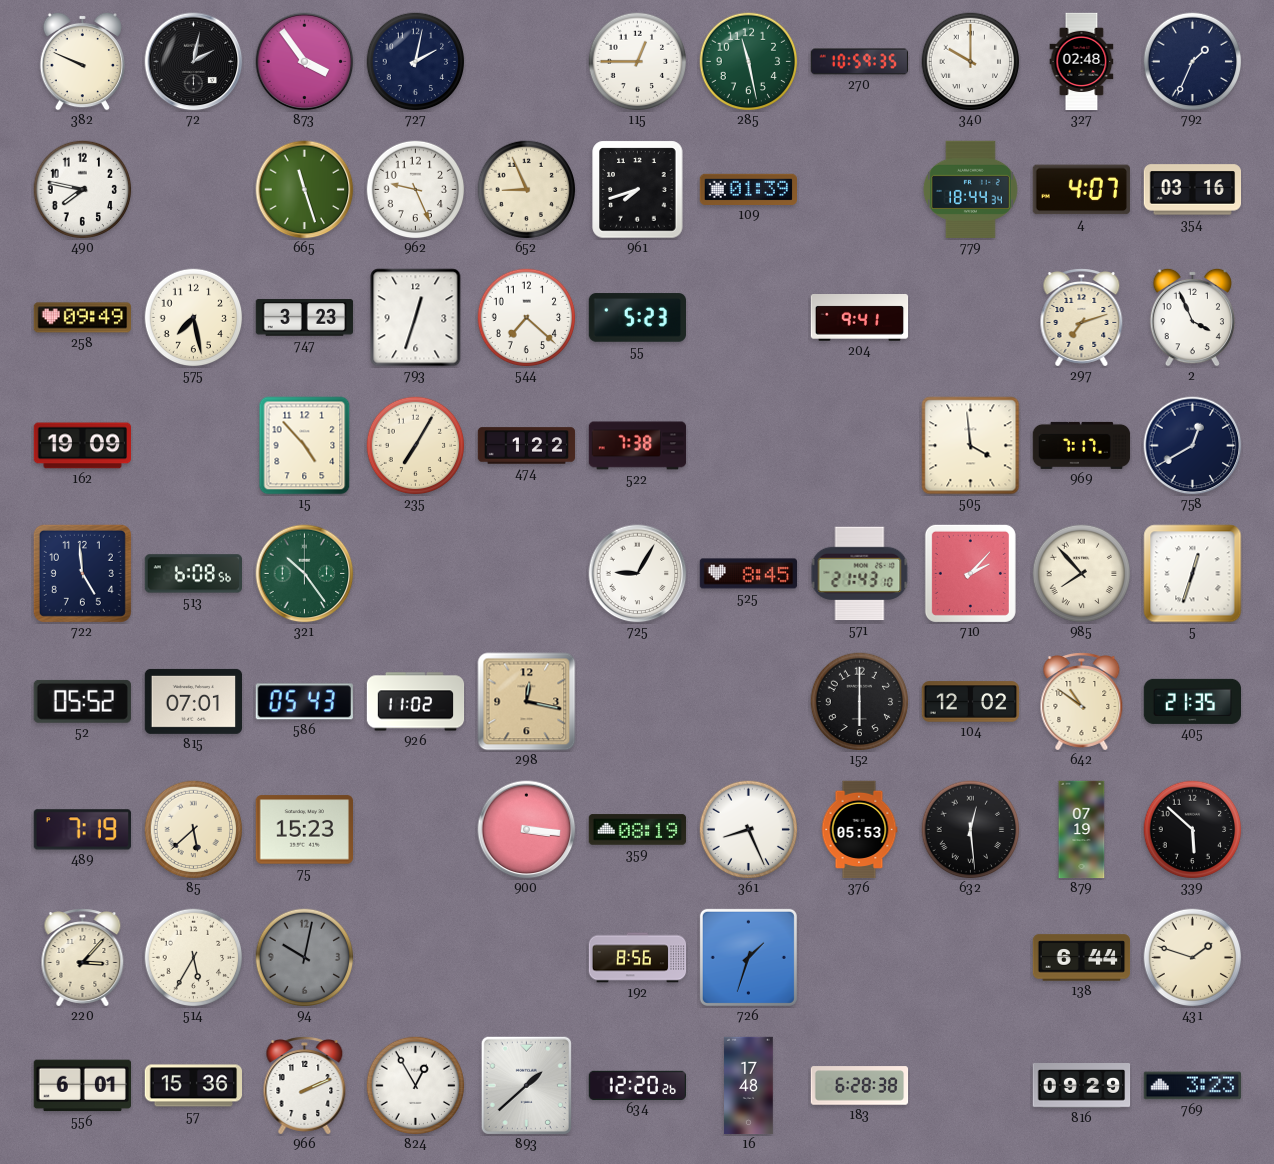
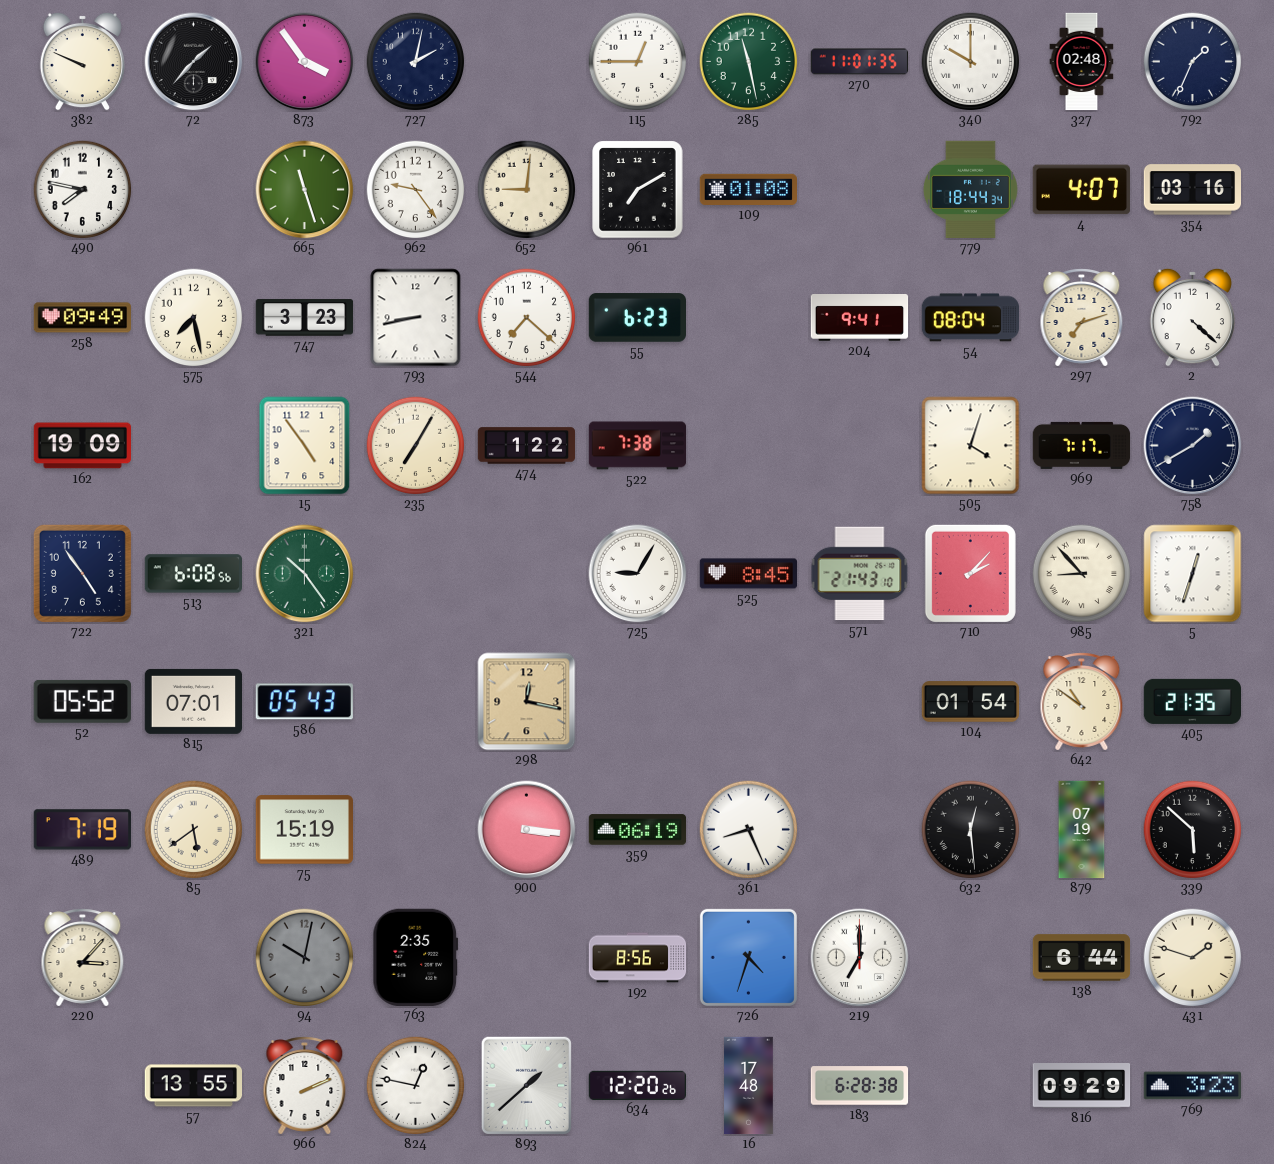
72: 2:02 -> 1:37
270: 10:59 -> 11:01
962: 9:26 -> 9:24
652: 8:56 -> 9:01
961: 7:42 -> 7:10
109: 01:39 -> 01:08
793: 12:33 -> 8:43
55: 5:23 -> 6:23
54: none -> 08:04
2: 3:56 -> 4:22
15: 4:53 -> 4:54
505: 3:59 -> 4:03
758: 12:40 -> 1:40
722: 4:59 -> 4:54
985: 7:53 -> 8:53
926: 11:02 -> none
152: 6:00 -> none
104: 12:02 -> 01:54
85: 5:38 -> 5:39
75: 15:23 -> 15:19
359: 08:19 -> 06:19
376: 05:53 -> none
514: 5:35 -> none
763: none -> 2:35
726: 1:33 -> 4:33
219: none -> 7:00
556: 6:01 -> none
57: 15:36 -> 13:55
824: 12:55 -> 12:47
